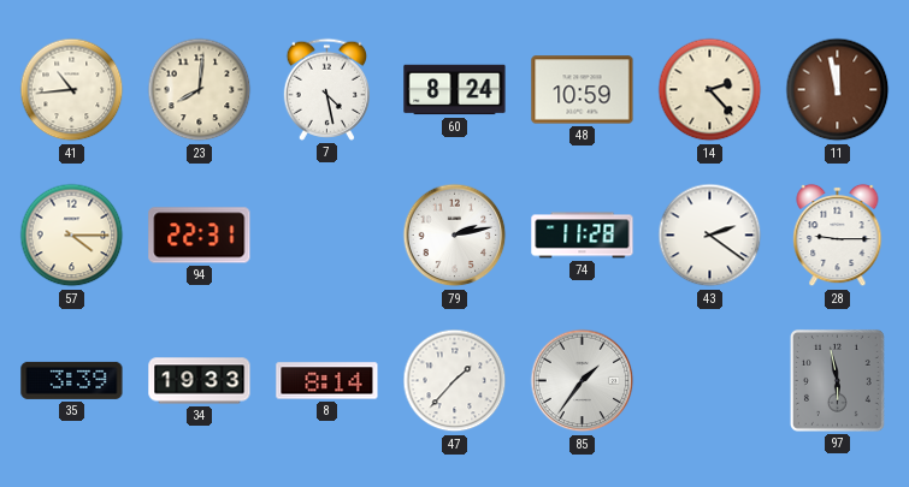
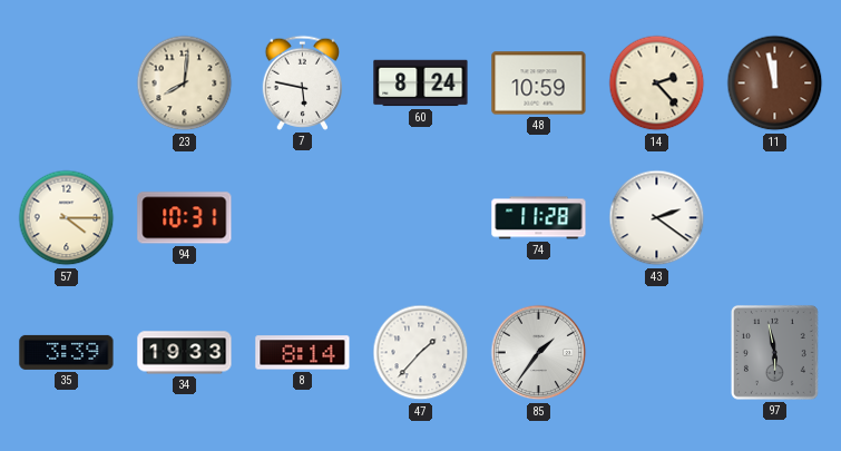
41: 10:44 -> none
7: 4:28 -> 5:47
94: 22:31 -> 10:31
79: 2:13 -> none
28: 9:15 -> none
